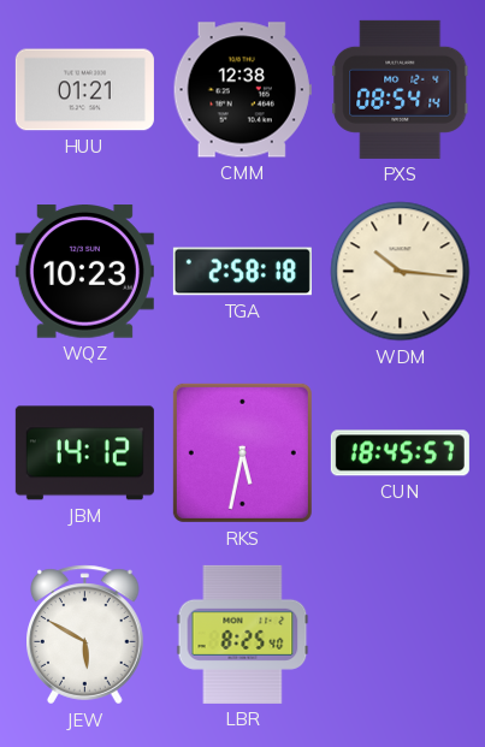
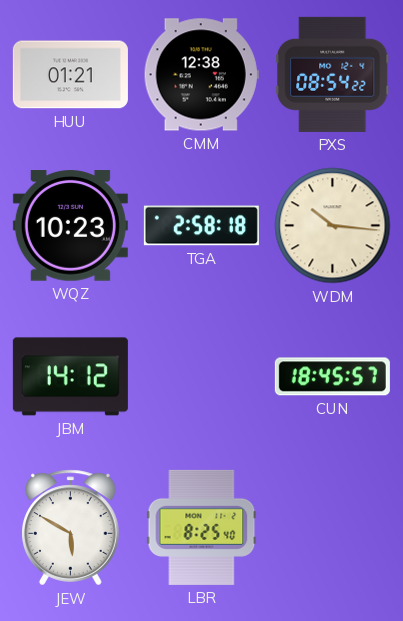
PXS: 08:54:14 -> 08:54:22
RKS: 5:32 -> none
